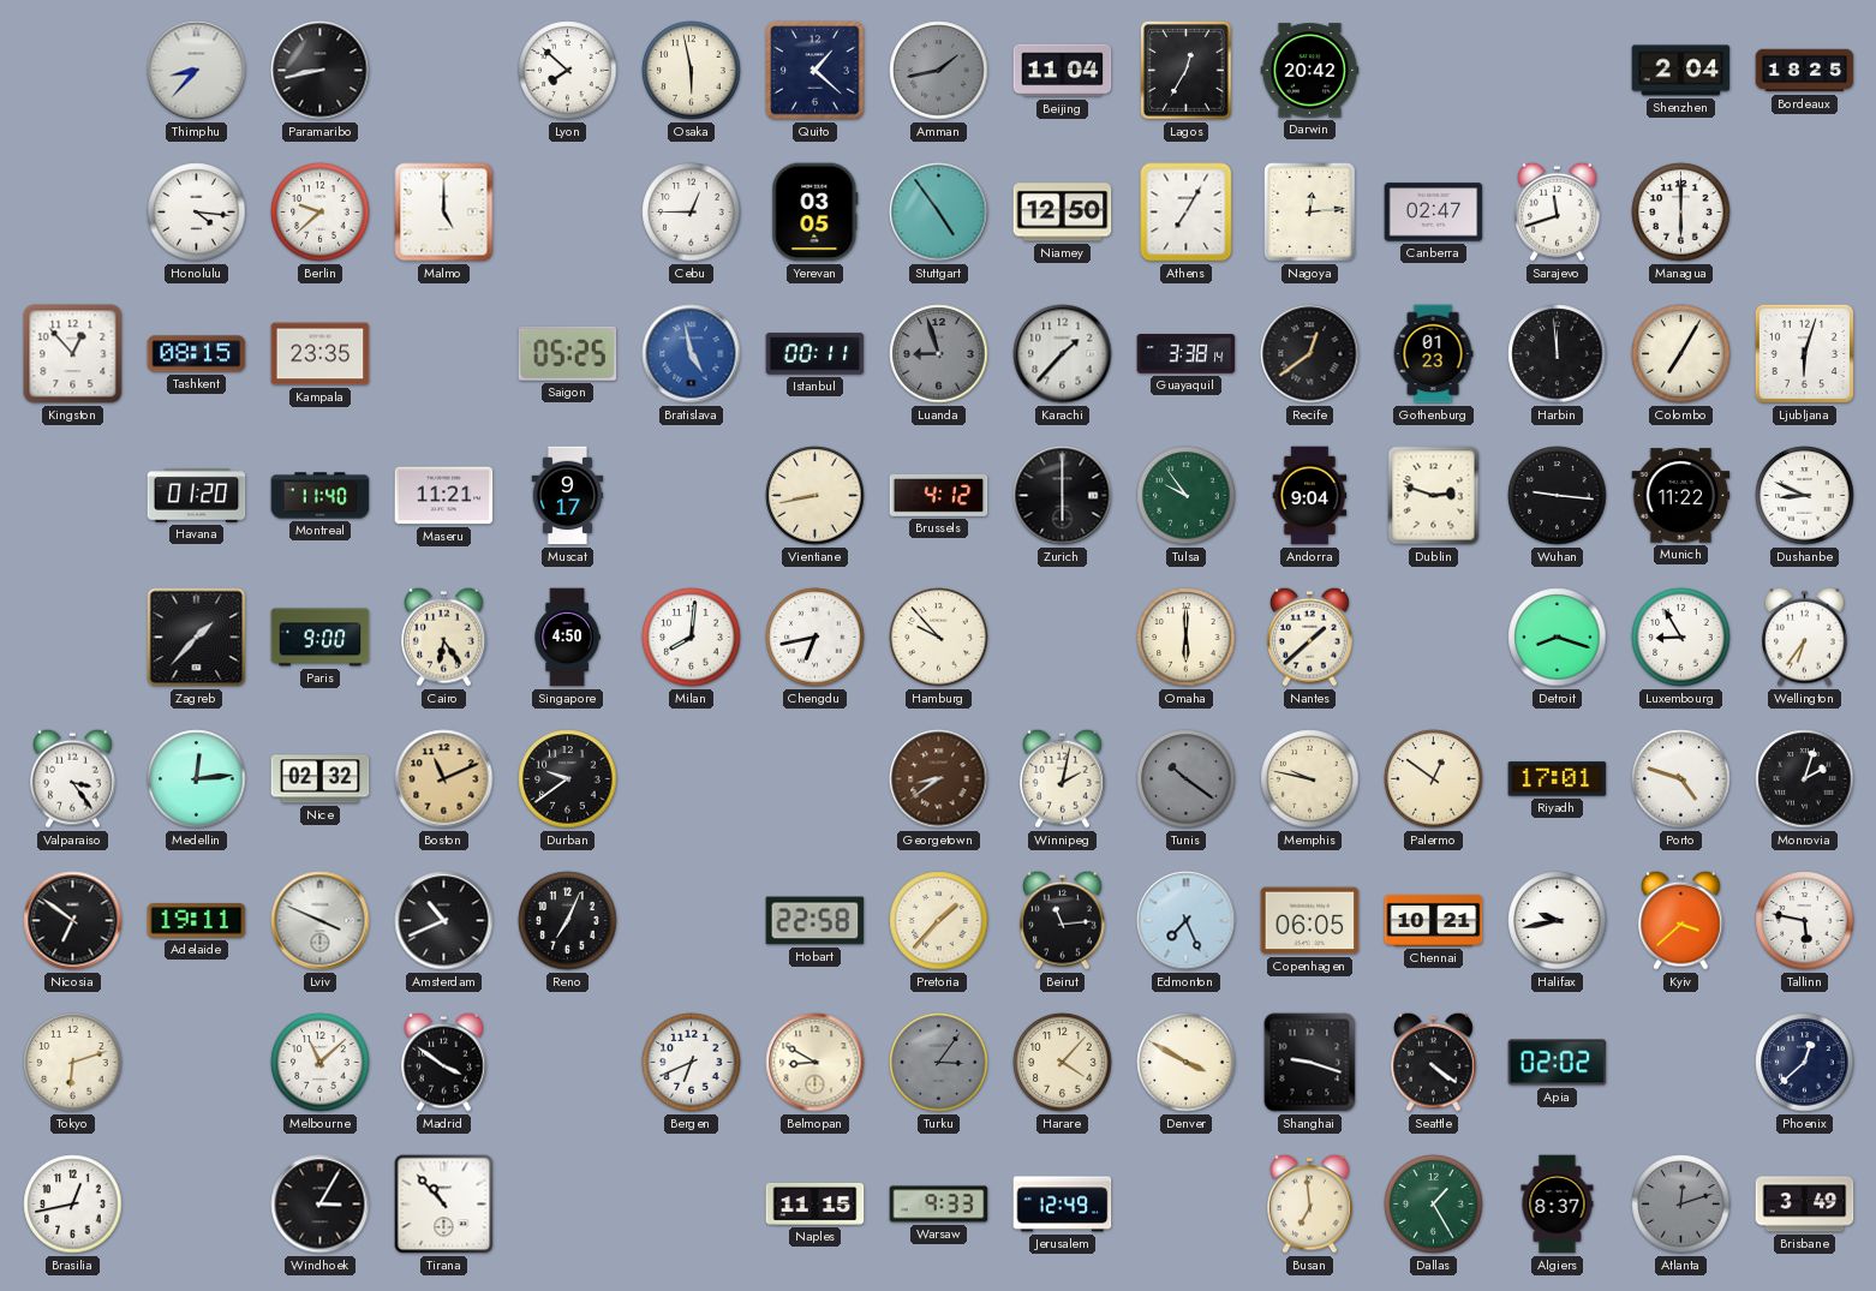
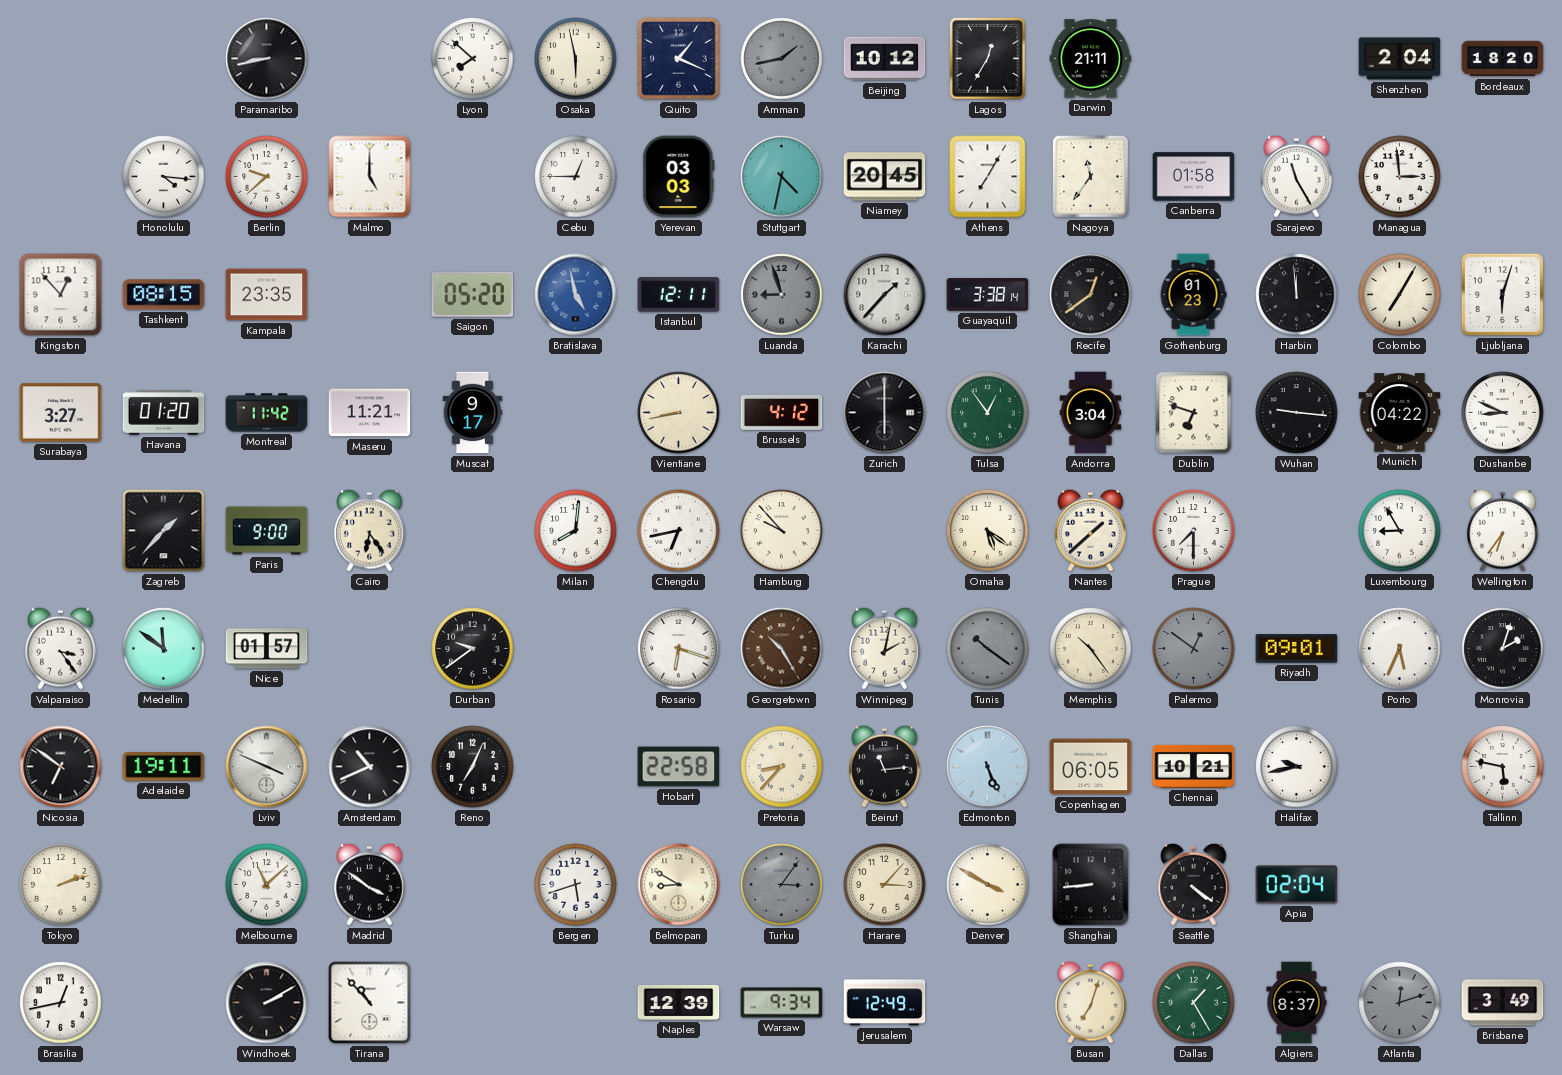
Thimphu: 8:37 -> none
Quito: 1:22 -> 1:19
Beijing: 11:04 -> 10:12
Darwin: 20:42 -> 21:11
Bordeaux: 18:25 -> 18:20
Yerevan: 03:05 -> 03:03
Stuttgart: 4:54 -> 4:32
Niamey: 12:50 -> 20:45
Nagoya: 12:14 -> 11:36
Canberra: 02:47 -> 01:58
Sarajevo: 11:42 -> 11:25
Managua: 6:00 -> 2:59
Saigon: 05:25 -> 05:20
Istanbul: 00:11 -> 12:11
Surabaya: none -> 3:27
Montreal: 11:40 -> 11:42
Tulsa: 9:54 -> 12:54
Andorra: 9:04 -> 3:04
Dublin: 2:48 -> 6:48
Munich: 11:22 -> 04:22
Singapore: 4:50 -> none
Omaha: 6:00 -> 5:21
Prague: none -> 7:30
Detroit: 8:18 -> none
Medellin: 12:14 -> 11:51
Nice: 02:32 -> 01:57
Boston: 11:11 -> none
Rosario: none -> 6:18
Georgetown: 8:39 -> 10:25
Memphis: 9:47 -> 10:24
Palermo dial: cream -> grey
Riyadh: 17:01 -> 09:01
Porto: 4:48 -> 5:34
Pretoria: 1:37 -> 8:37
Edmonton: 7:26 -> 5:26
Kyiv: 3:38 -> none
Tokyo: 6:12 -> 2:12
Bergen: 6:41 -> 5:42
Harare: 4:07 -> 3:07
Shanghai: 9:18 -> 8:44
Apia: 02:02 -> 02:04
Phoenix: 12:38 -> none
Windhoek: 3:05 -> 2:10
Naples: 11:15 -> 12:39
Warsaw: 9:33 -> 9:34
Busan: 6:59 -> 7:03
